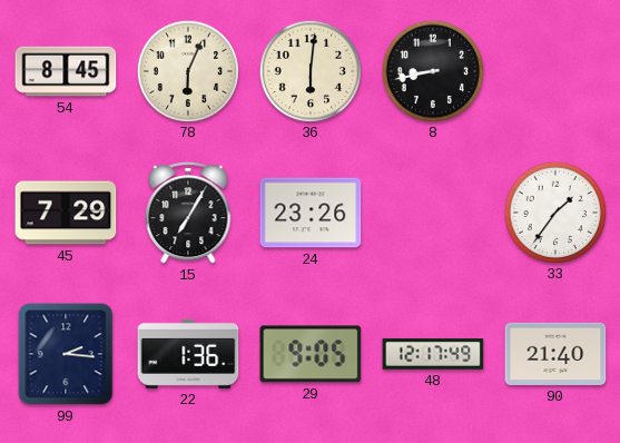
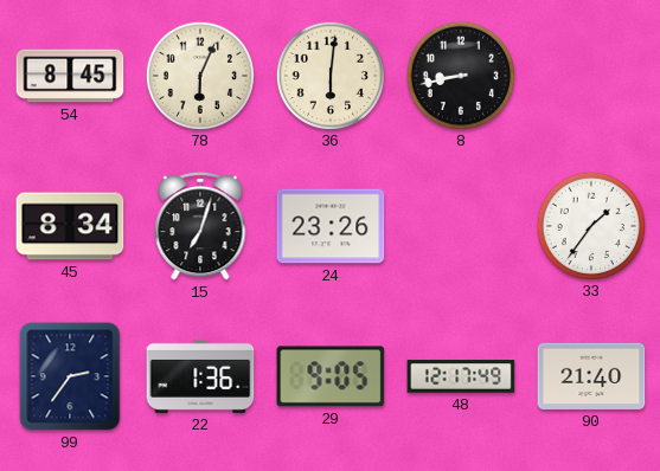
45: 7:29 -> 8:34
15: 7:05 -> 7:03
99: 2:16 -> 2:36
